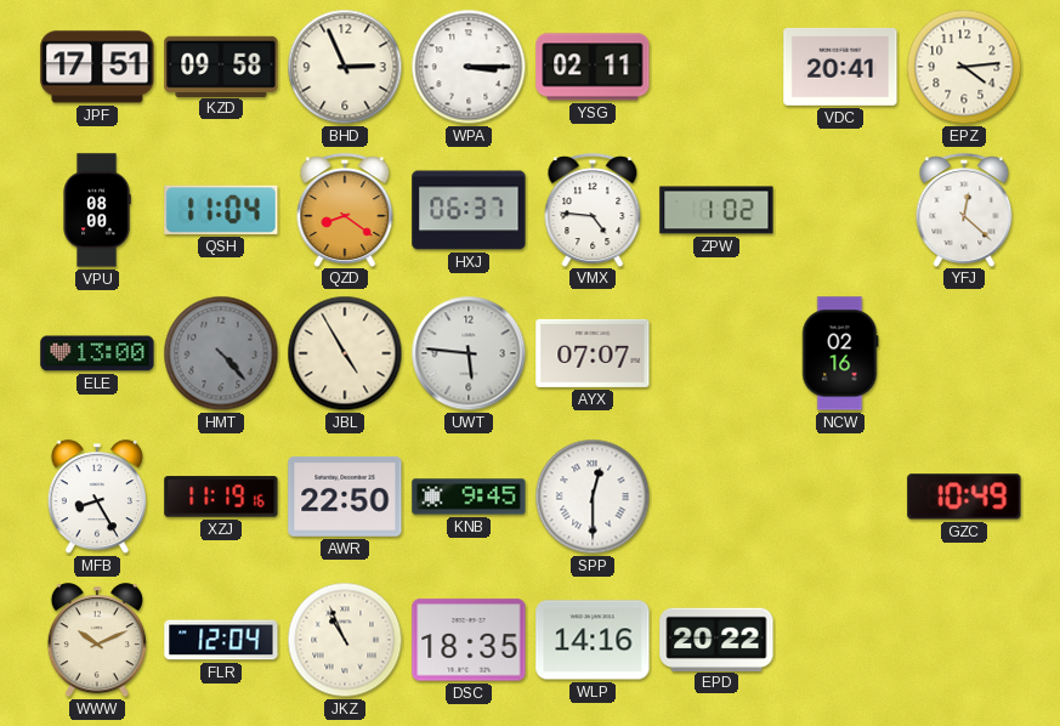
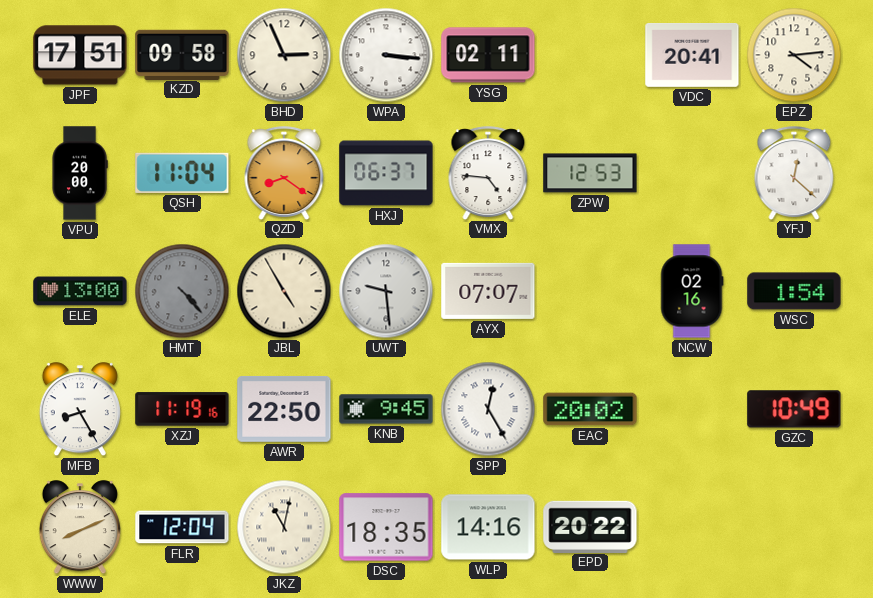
WPA: 3:15 -> 3:16
VPU: 08:00 -> 20:00
ZPW: 1:02 -> 12:53
UWT: 5:46 -> 9:29
WSC: none -> 1:54
SPP: 12:30 -> 12:25
EAC: none -> 20:02
WWW: 10:11 -> 8:11
JKZ: 10:56 -> 11:02
